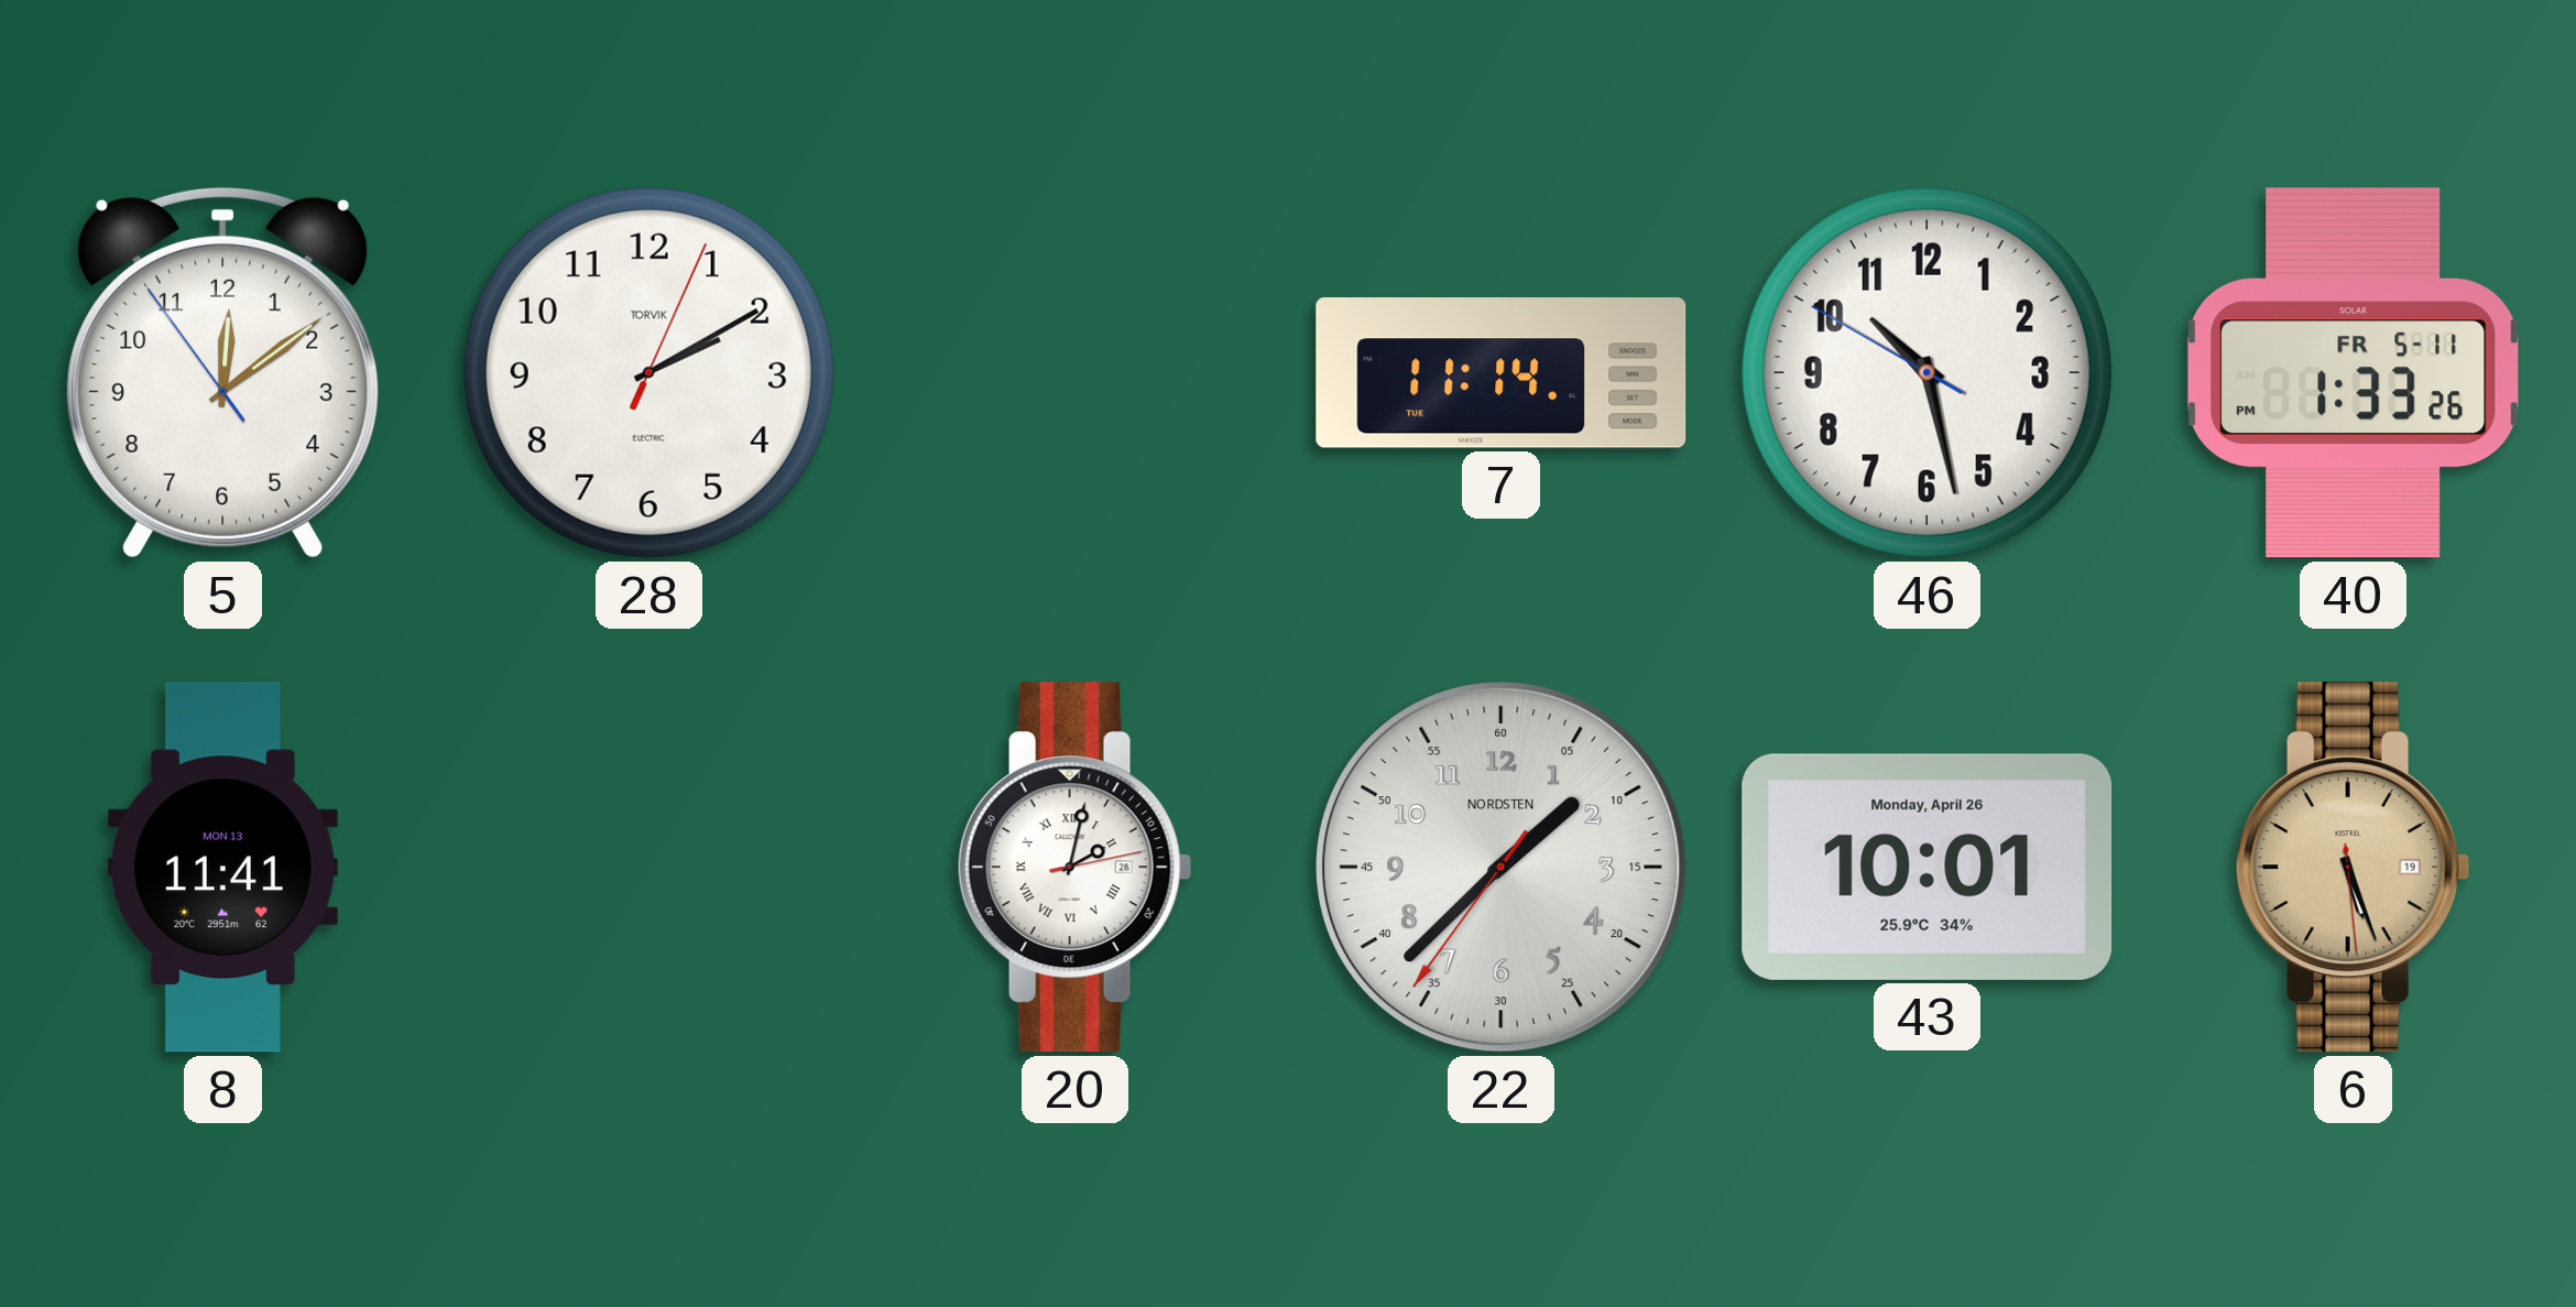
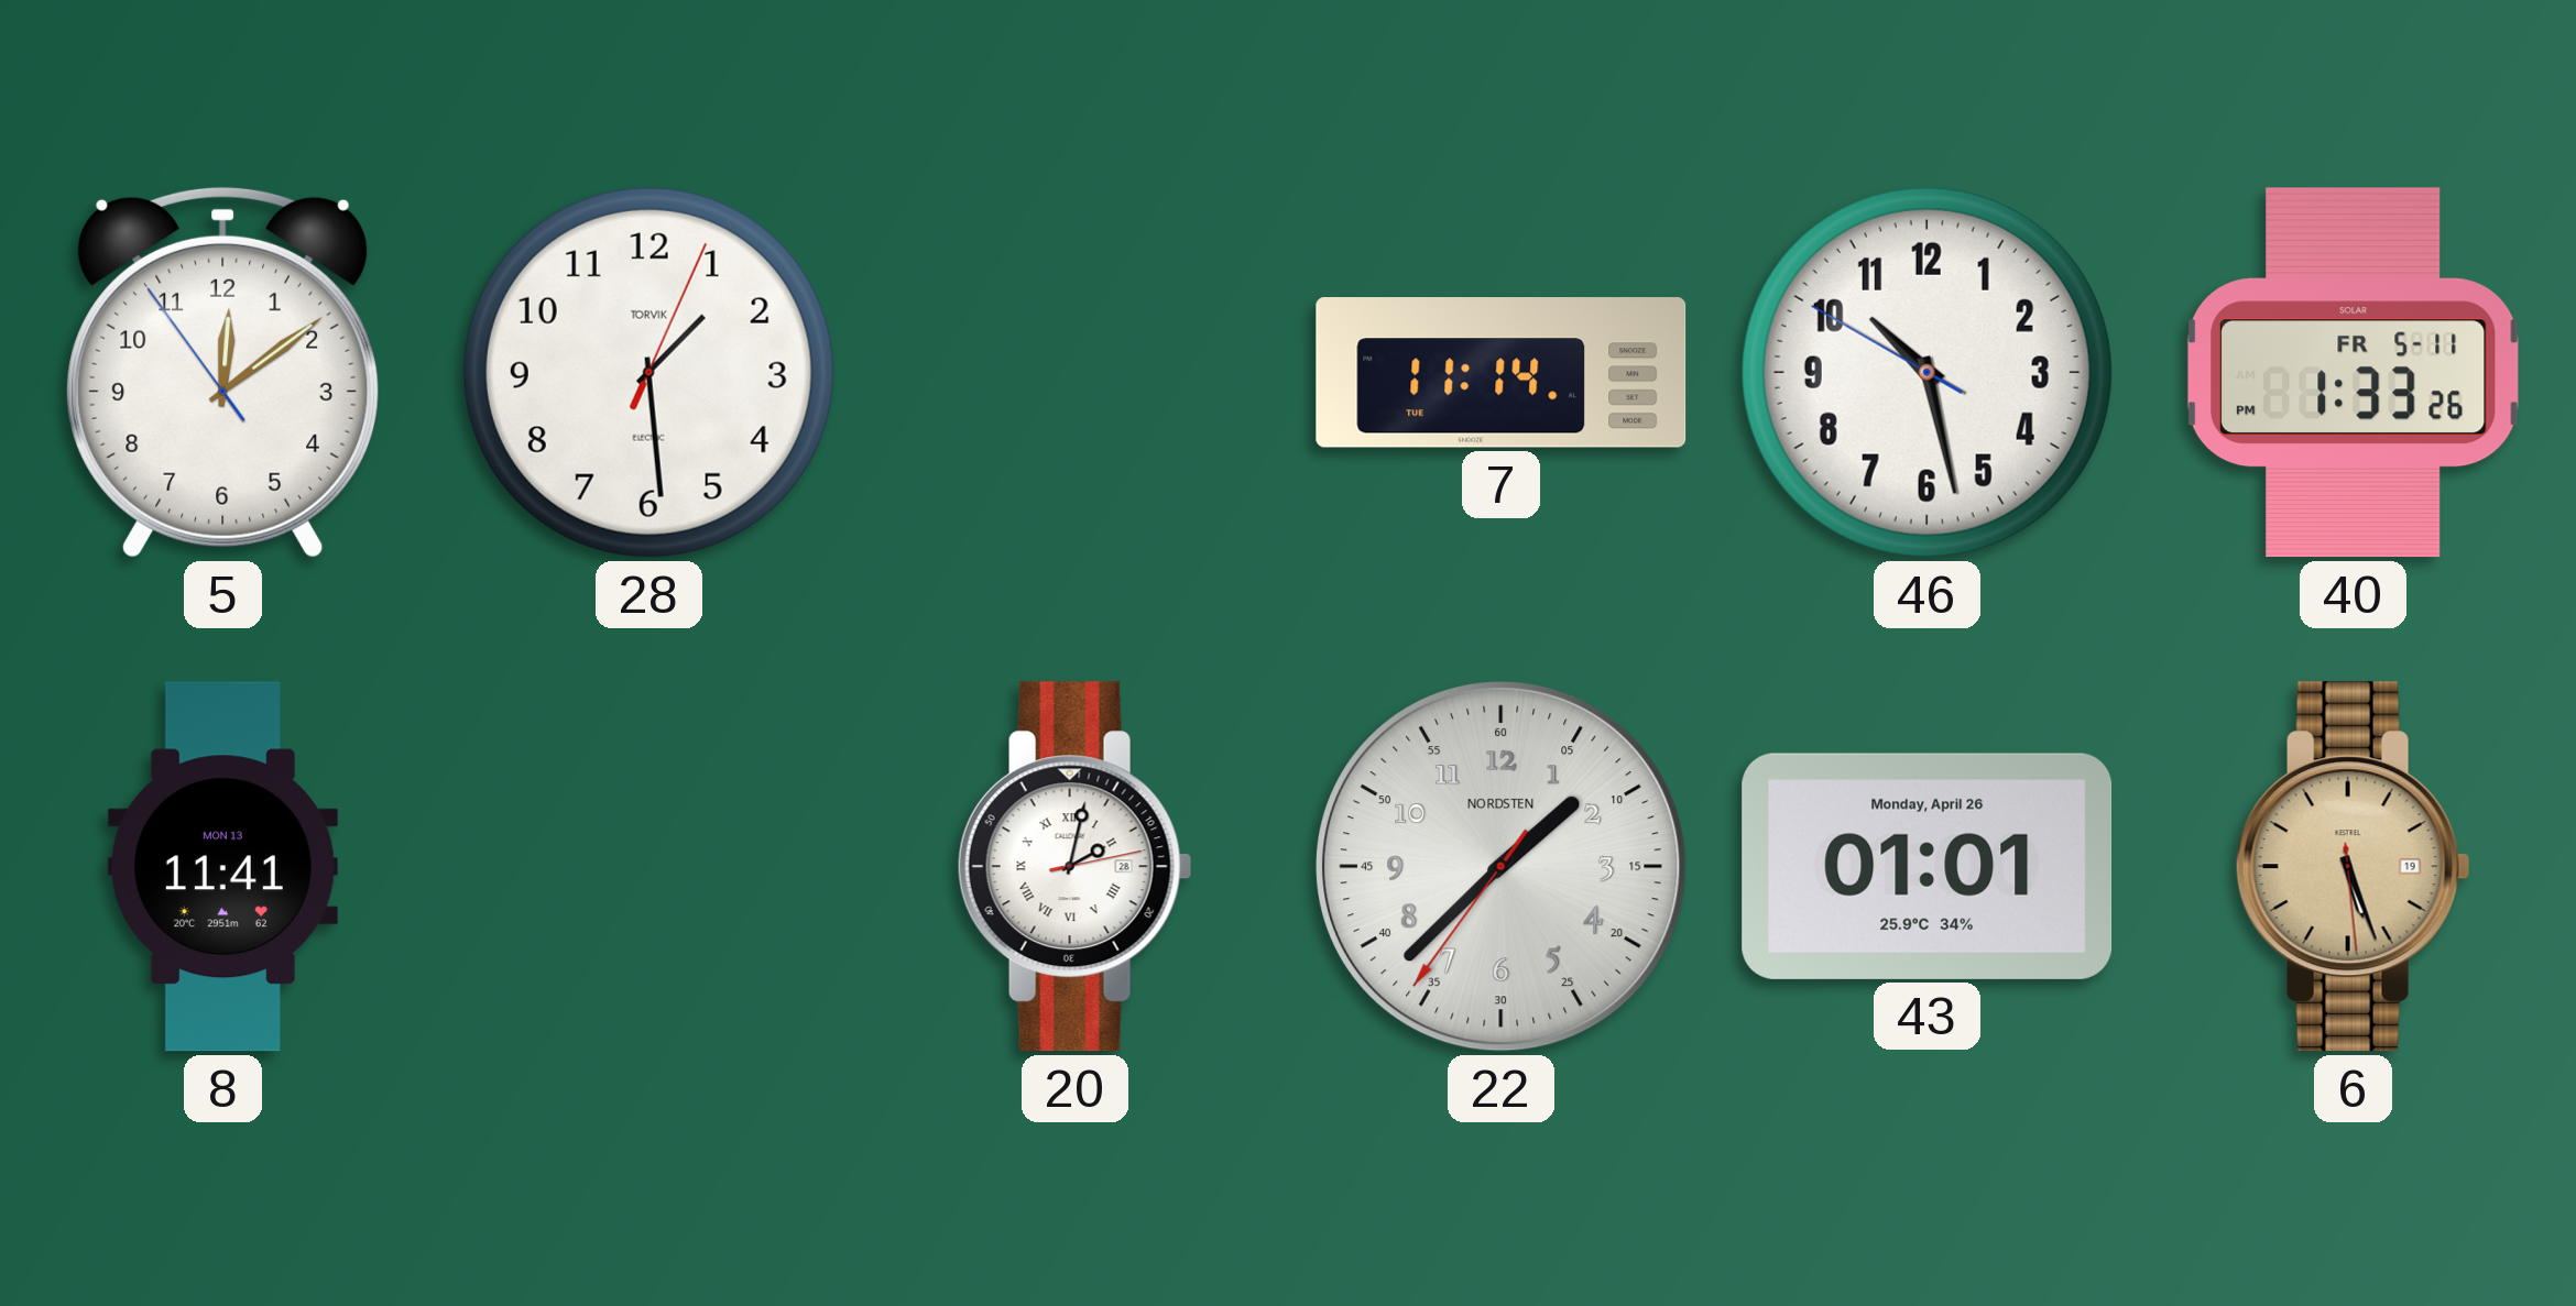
28: 2:10 -> 1:29
43: 10:01 -> 01:01
